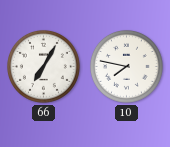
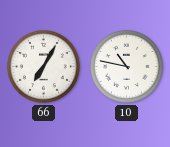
10: 7:47 -> 10:47
